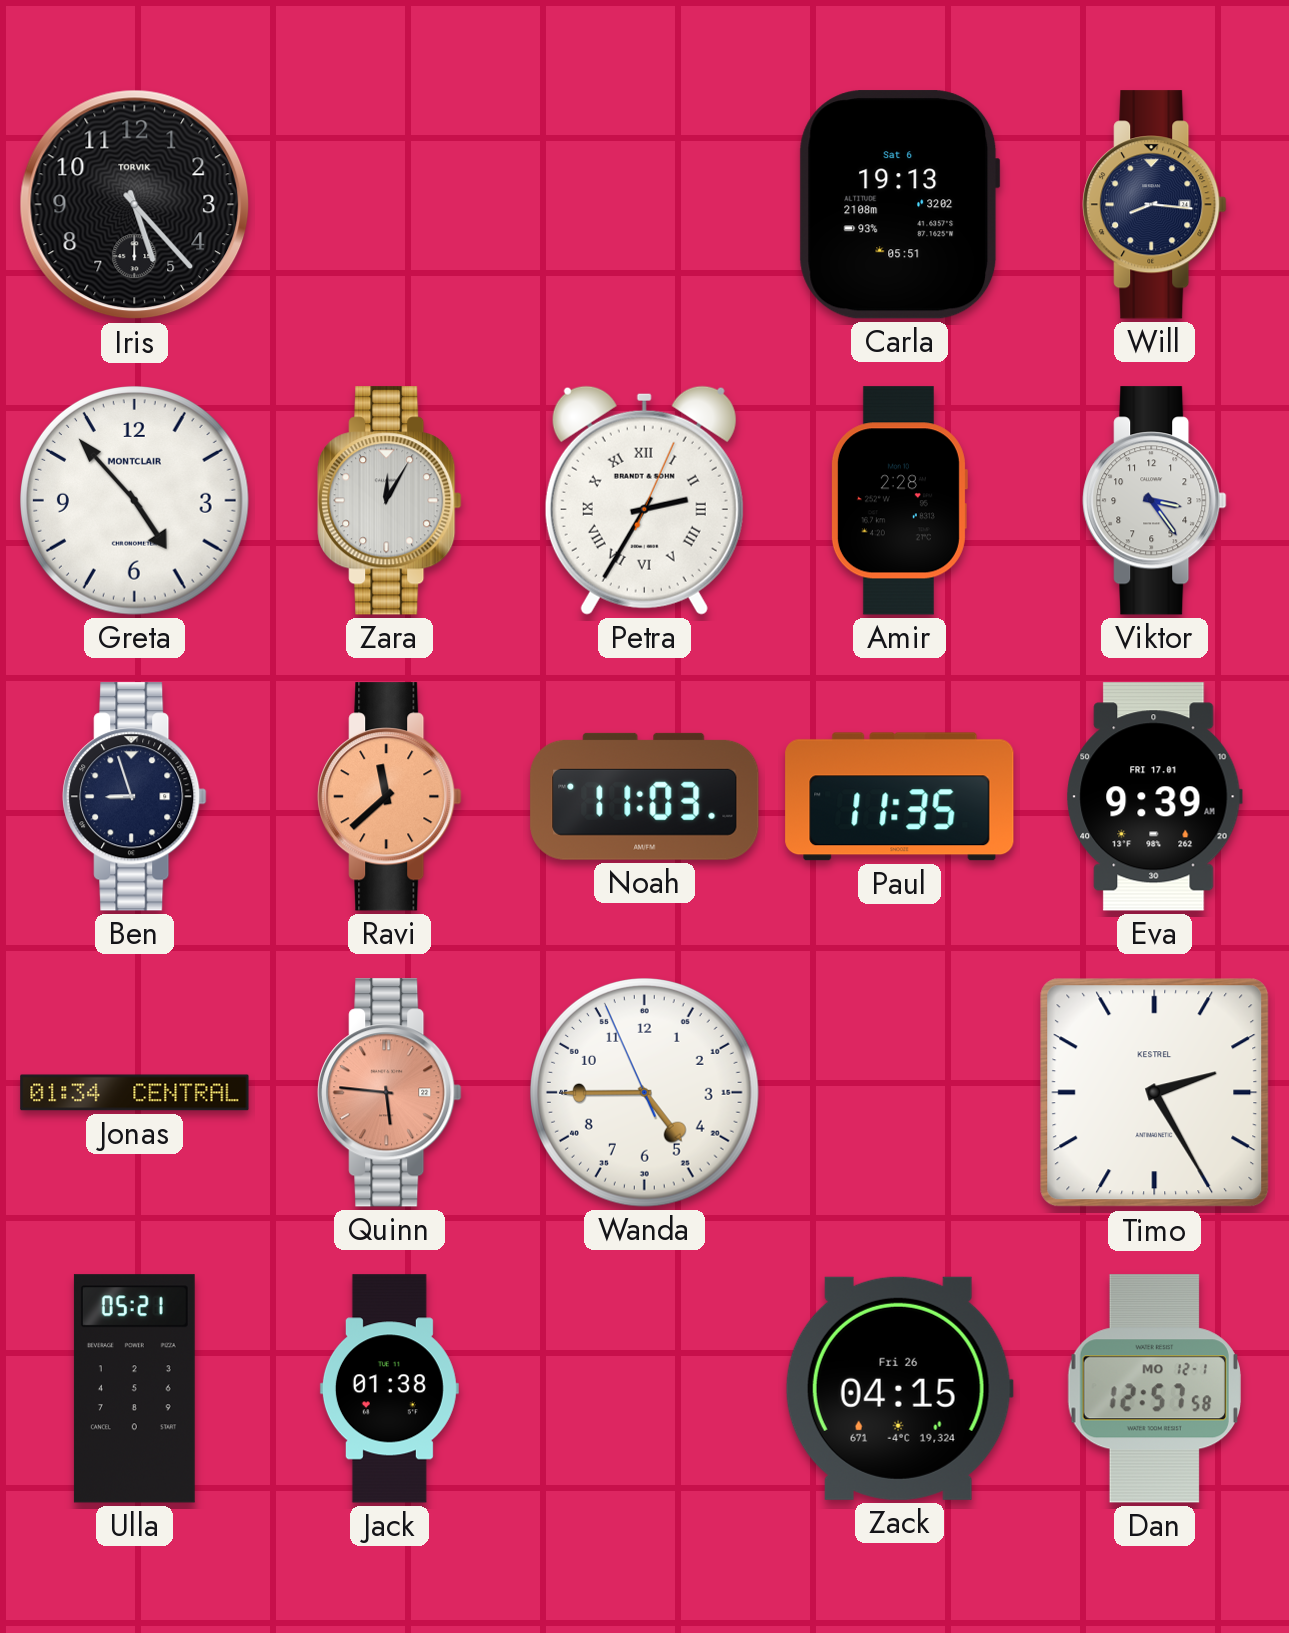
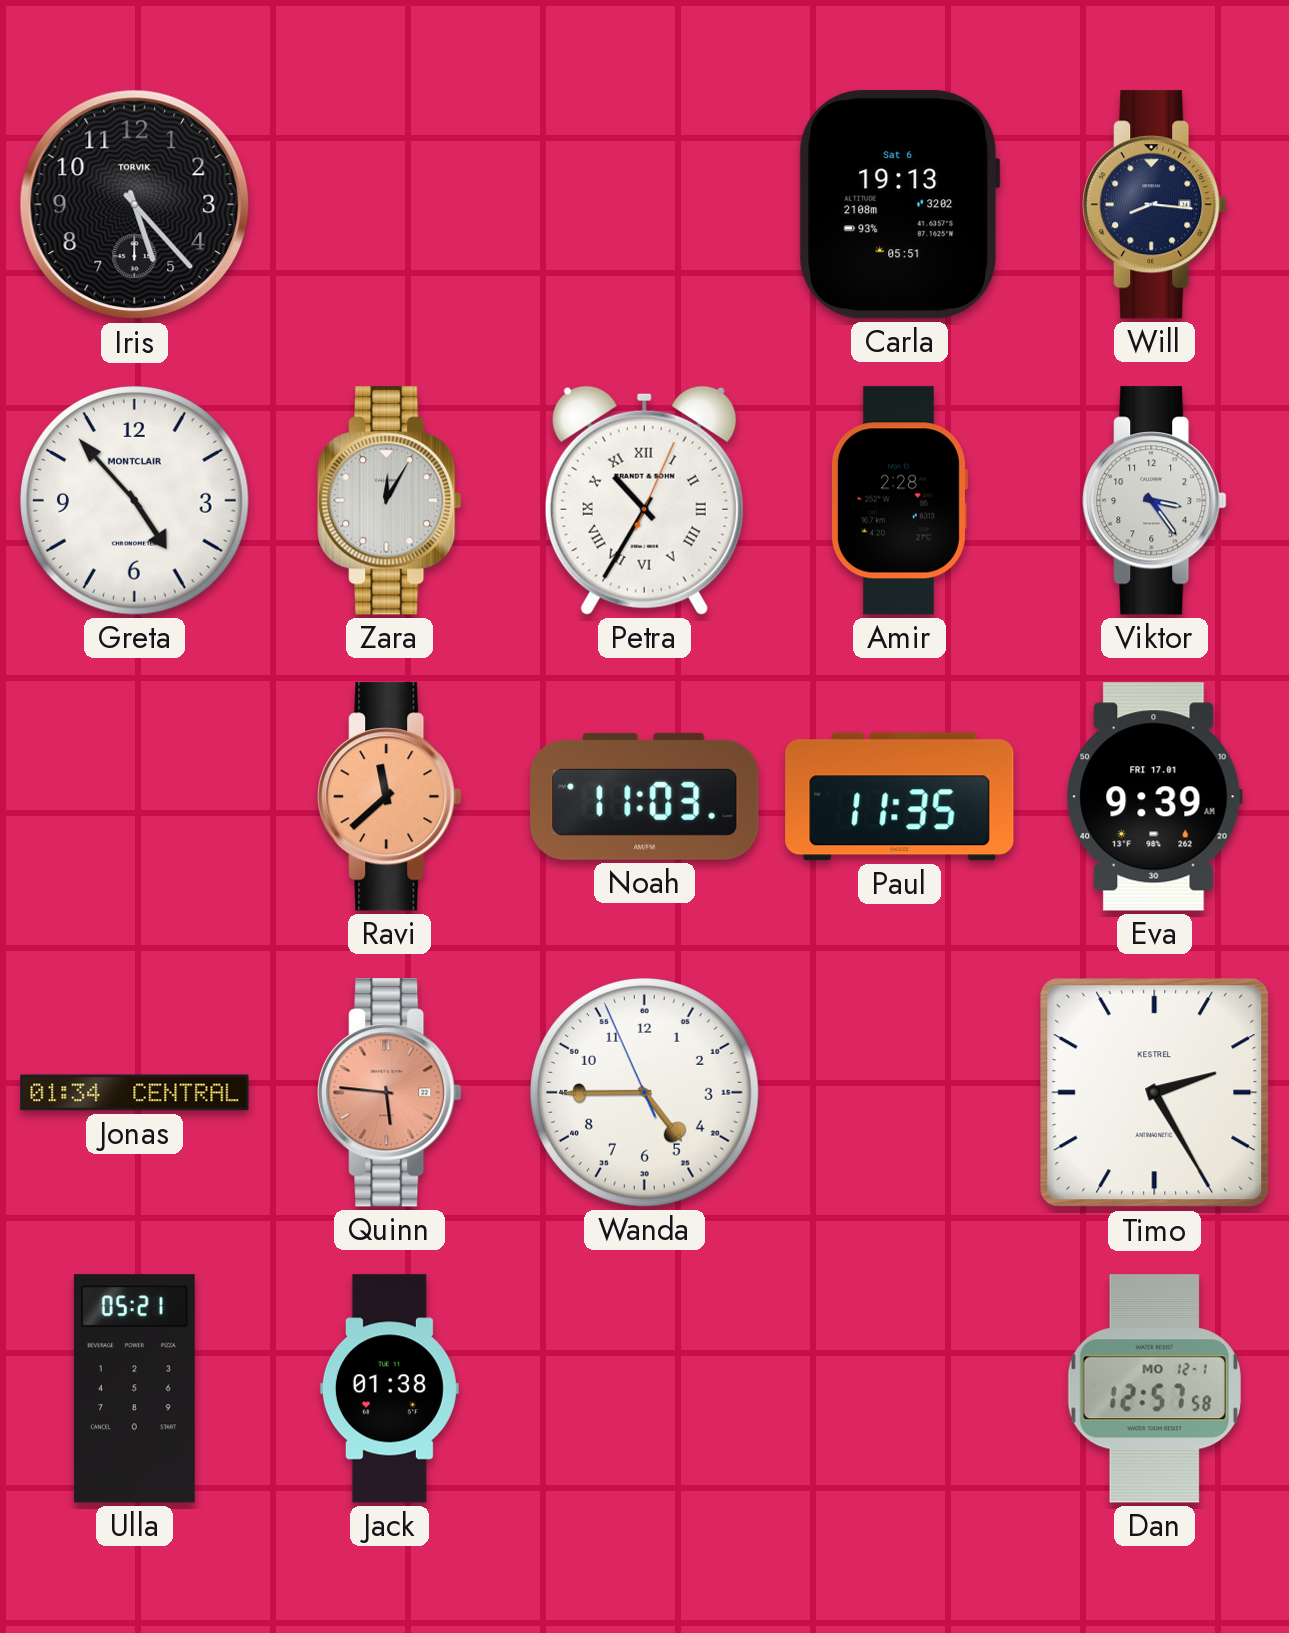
Petra: 2:35 -> 10:35
Ben: 8:57 -> none
Zack: 04:15 -> none
